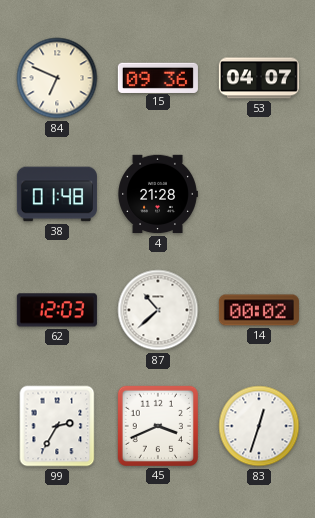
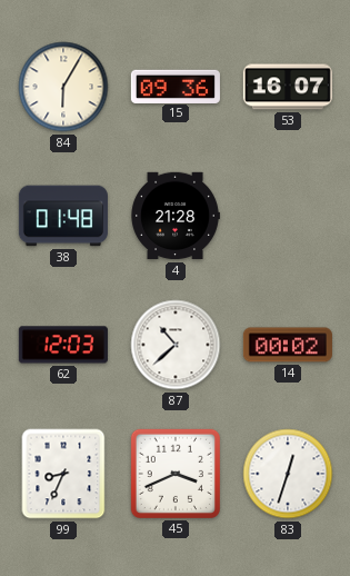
84: 6:49 -> 6:05
53: 04:07 -> 16:07
99: 2:35 -> 8:34
